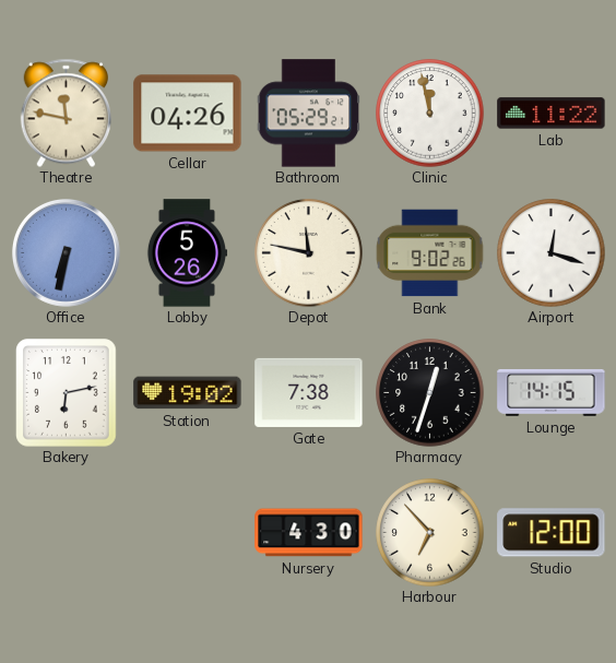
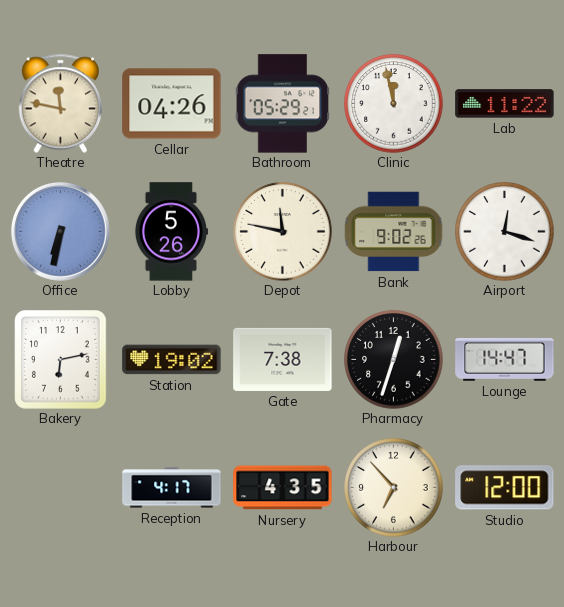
Lounge: 14:15 -> 14:47
Reception: none -> 4:17
Nursery: 4:30 -> 4:35
